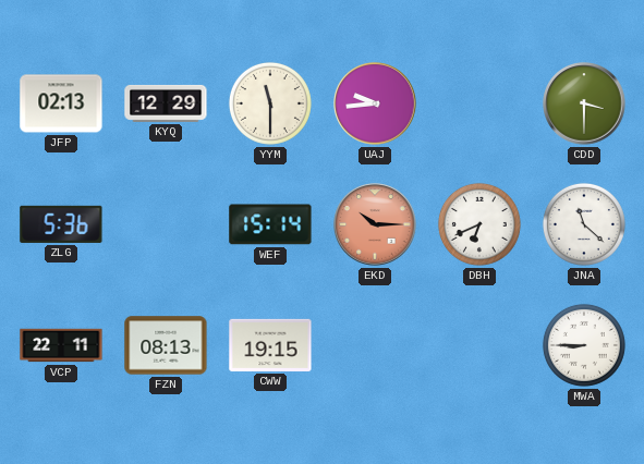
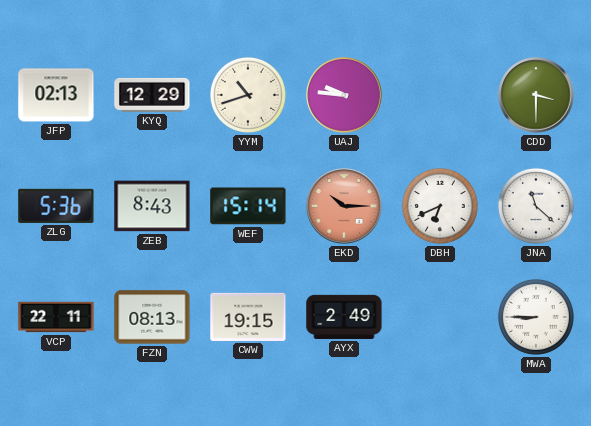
YYM: 11:30 -> 10:42
UAJ: 9:44 -> 9:46
ZEB: none -> 8:43
AYX: none -> 2:49
